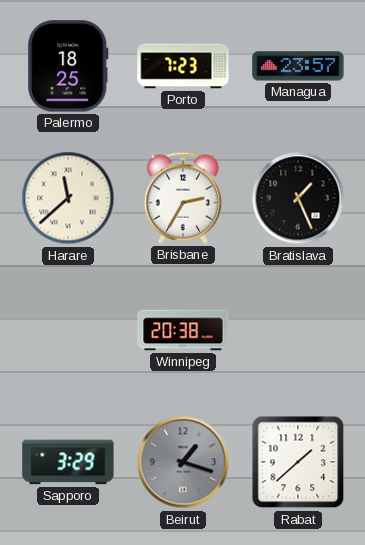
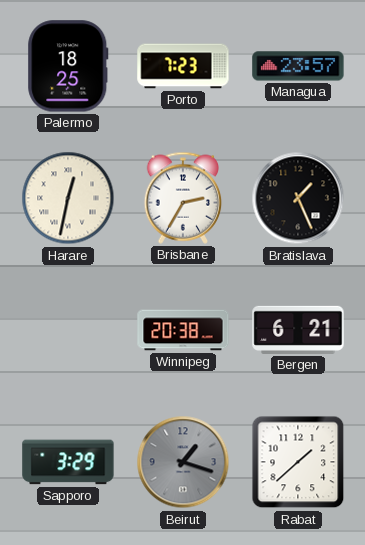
Harare: 11:38 -> 12:32
Bergen: none -> 6:21
